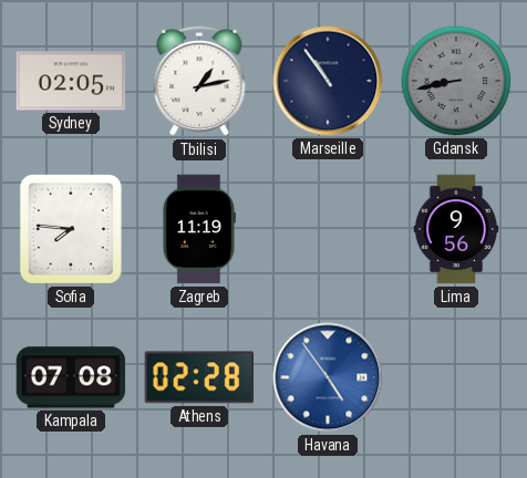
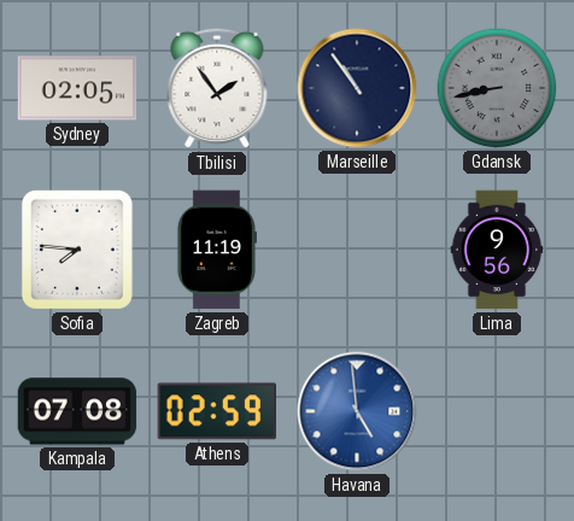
Tbilisi: 1:13 -> 1:54
Athens: 02:28 -> 02:59
Havana: 4:54 -> 4:59
